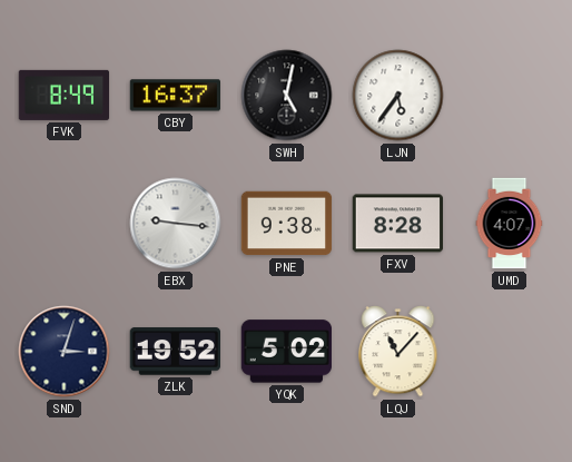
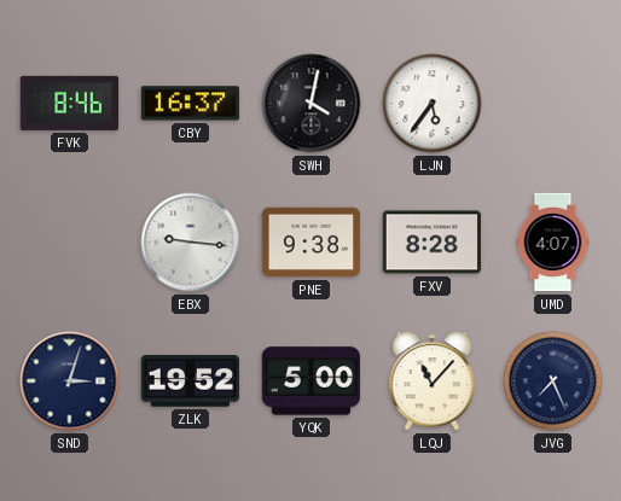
FVK: 8:49 -> 8:46
SWH: 5:02 -> 4:02
YQK: 5:02 -> 5:00
JVG: none -> 7:26
